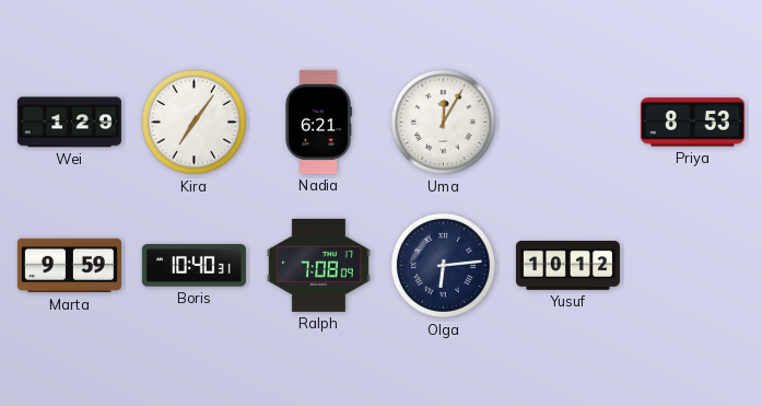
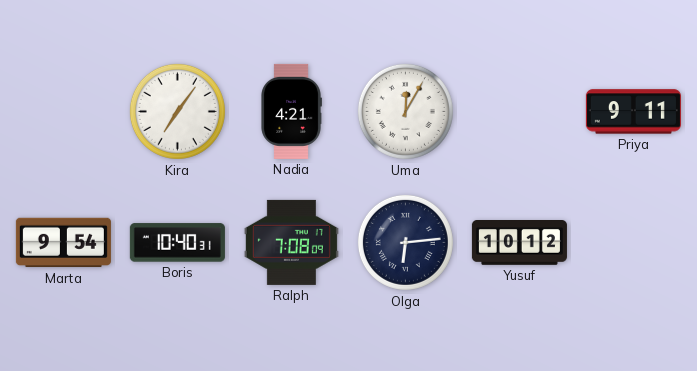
Wei: 1:29 -> none
Nadia: 6:21 -> 4:21
Priya: 8:53 -> 9:11
Marta: 9:59 -> 9:54
